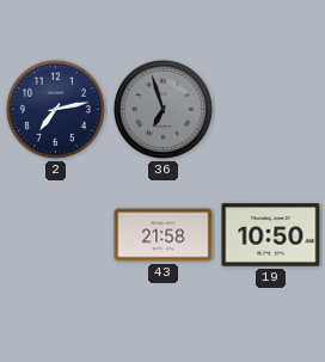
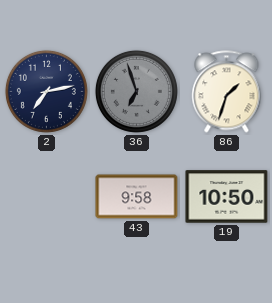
86: none -> 1:33
43: 21:58 -> 9:58
